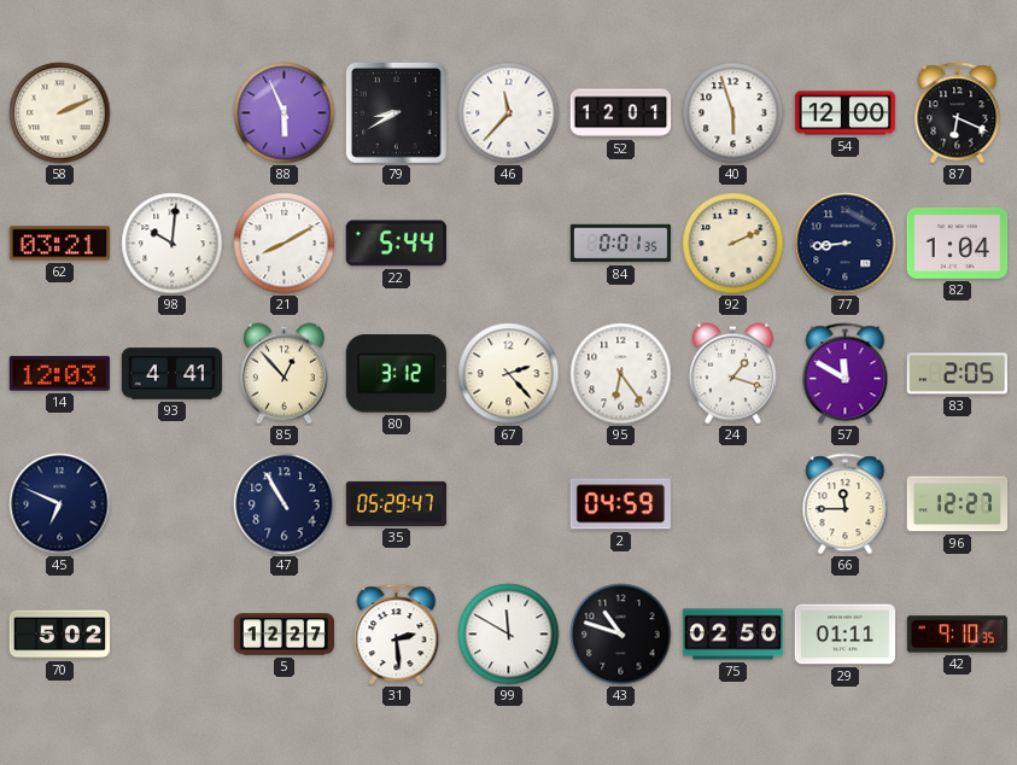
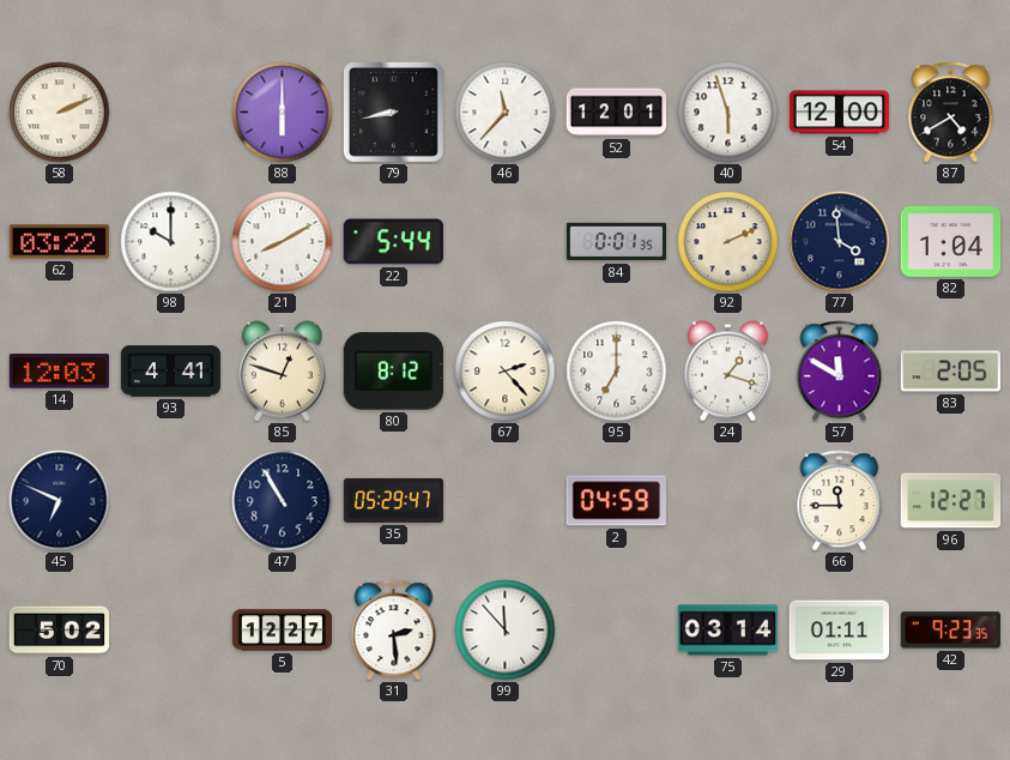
88: 5:56 -> 6:00
79: 8:40 -> 8:43
87: 6:19 -> 4:40
62: 03:21 -> 03:22
98: 10:01 -> 10:00
77: 8:44 -> 3:59
85: 12:53 -> 12:48
80: 3:12 -> 8:12
95: 6:24 -> 7:00
99: 11:50 -> 11:53
43: 10:48 -> none
75: 02:50 -> 03:14
42: 9:10 -> 9:23
